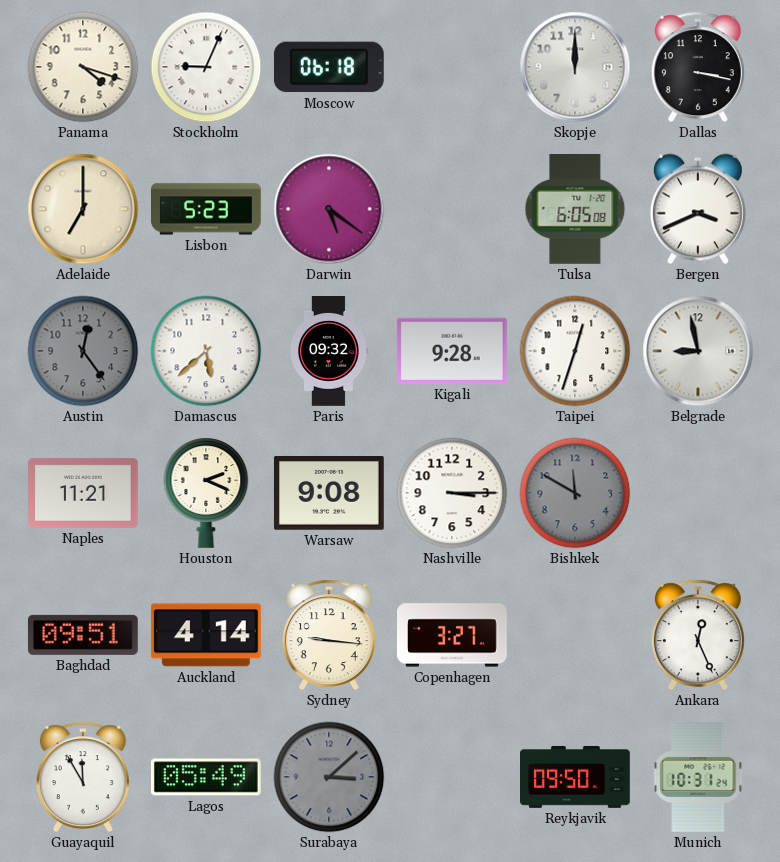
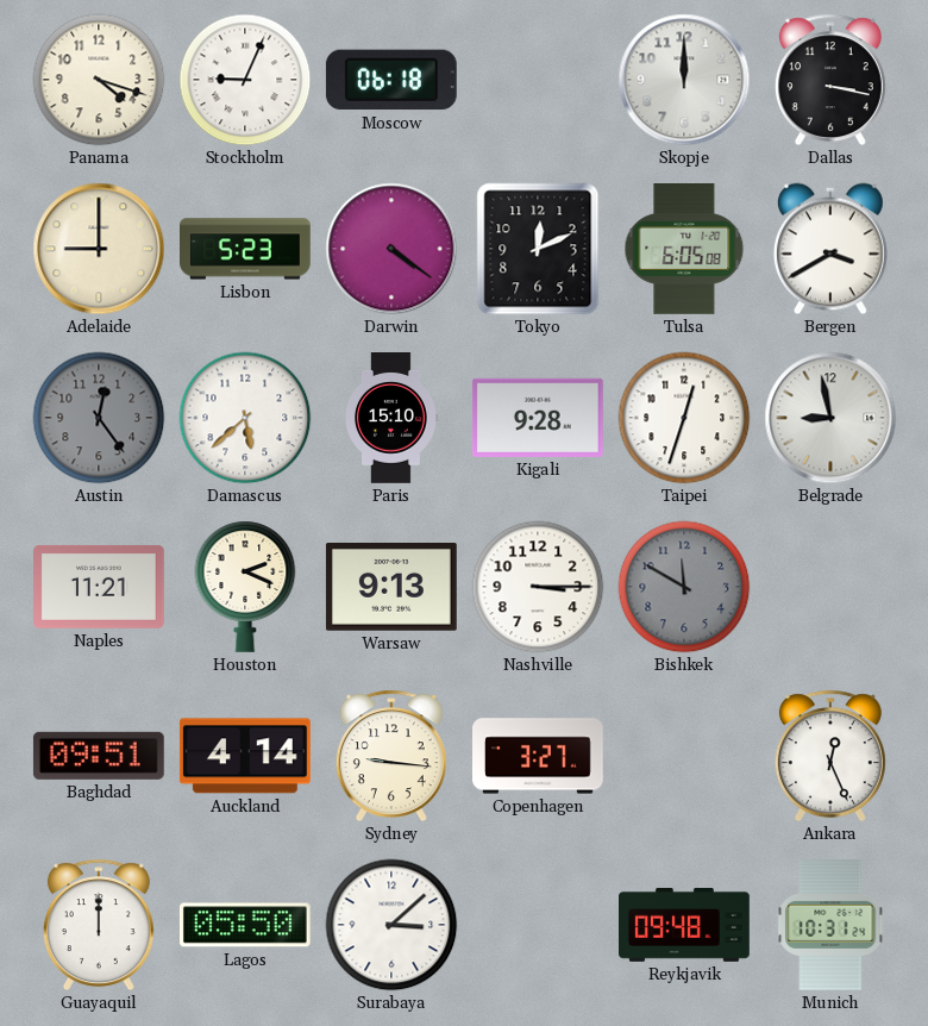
Adelaide: 7:00 -> 9:00
Darwin: 5:21 -> 4:21
Tokyo: none -> 12:11
Bergen: 3:41 -> 3:40
Paris: 09:32 -> 15:10
Warsaw: 9:08 -> 9:13
Guayaquil: 11:55 -> 12:00
Lagos: 05:49 -> 05:50
Surabaya dial: grey -> white
Reykjavik: 09:50 -> 09:48
